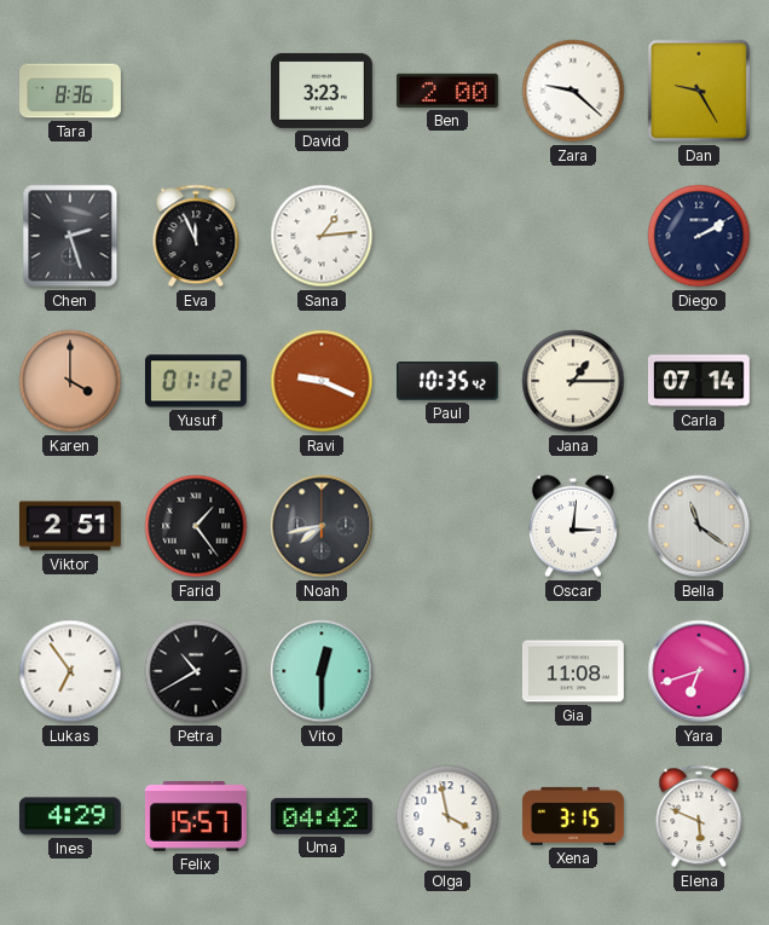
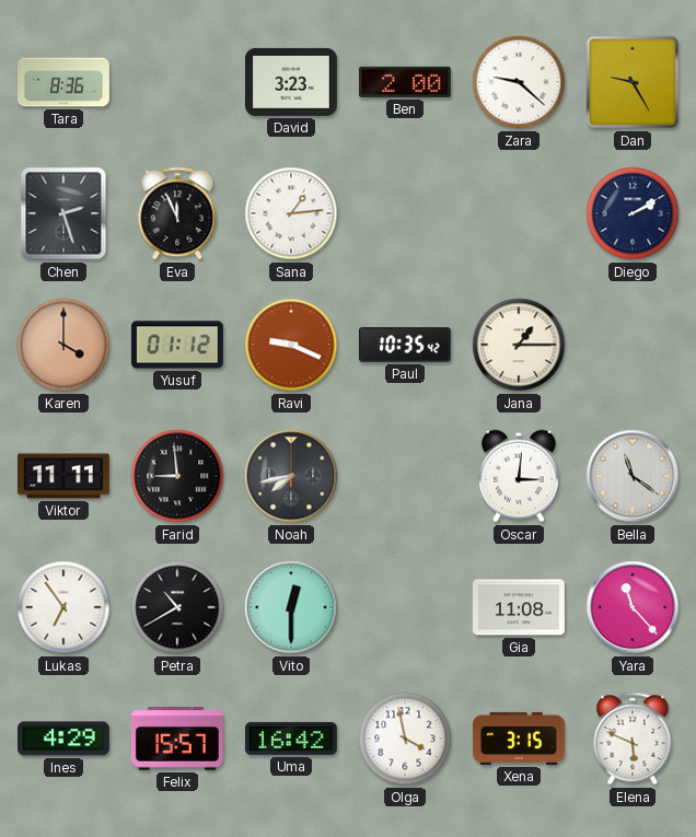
Carla: 07:14 -> none
Viktor: 2:51 -> 11:11
Farid: 1:24 -> 8:59
Yara: 6:42 -> 11:23
Uma: 04:42 -> 16:42
